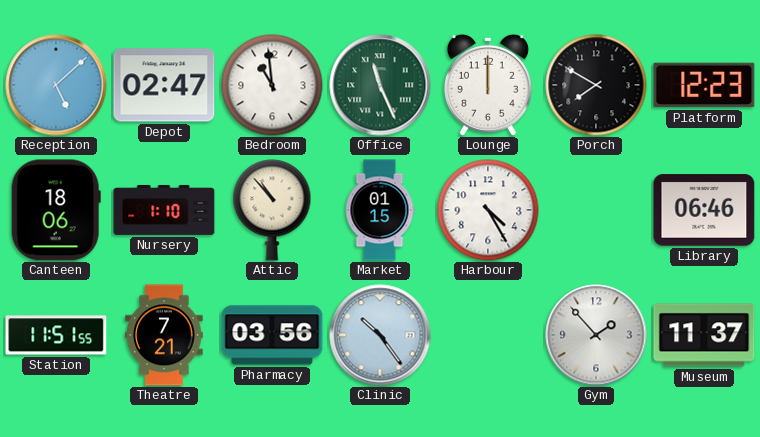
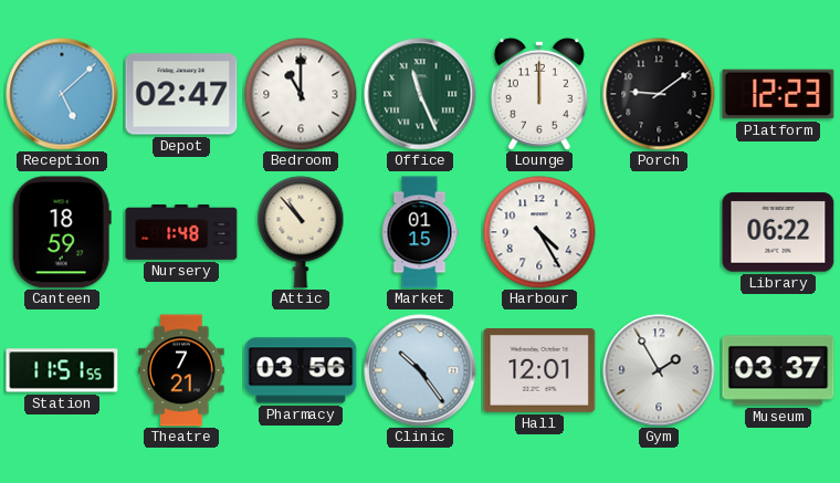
Bedroom: 10:59 -> 11:00
Porch: 7:50 -> 9:09
Canteen: 18:06 -> 18:59
Nursery: 1:10 -> 1:48
Library: 06:46 -> 06:22
Hall: none -> 12:01
Gym: 1:53 -> 1:55
Museum: 11:37 -> 03:37
